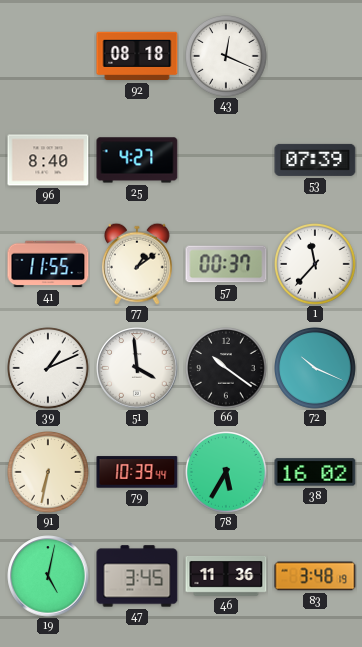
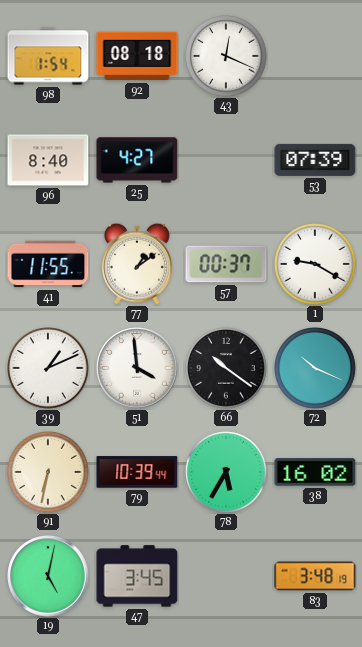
98: none -> 1:54
1: 11:37 -> 9:20
46: 11:36 -> none
